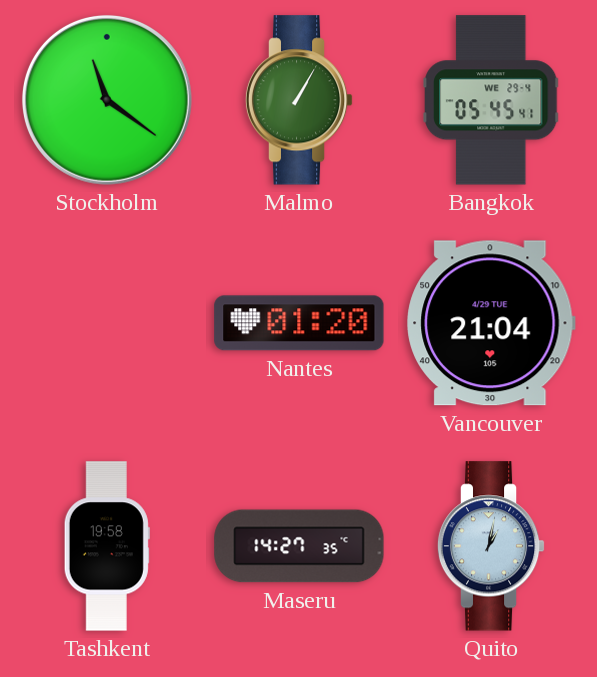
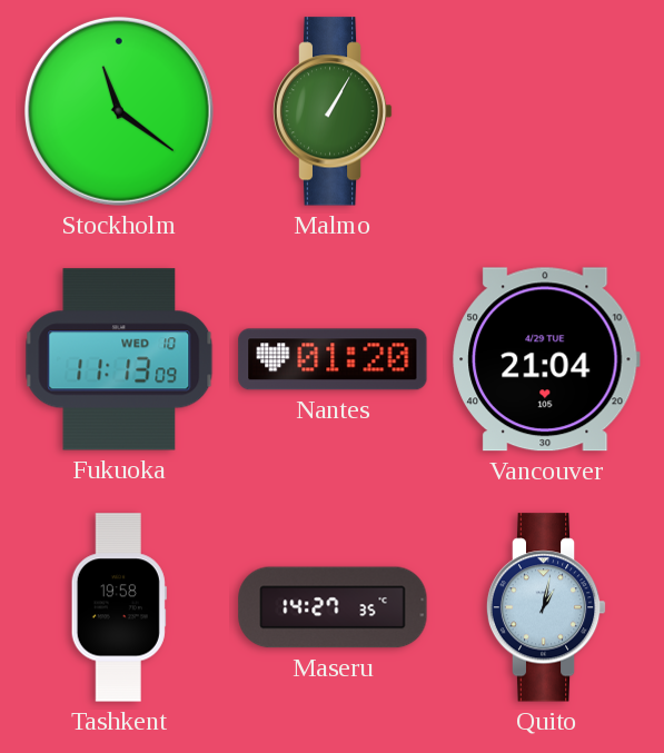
Bangkok: 05:45 -> none
Fukuoka: none -> 11:13
